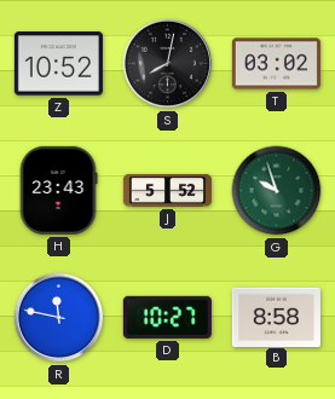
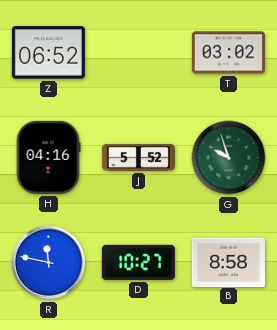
Z: 10:52 -> 06:52
S: 8:02 -> none
H: 23:43 -> 04:16
